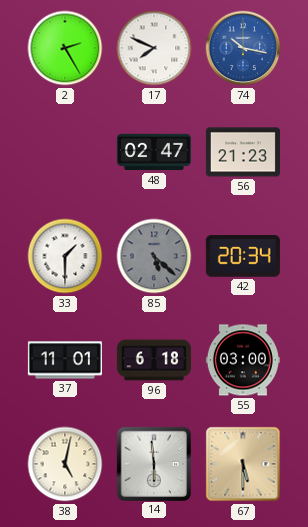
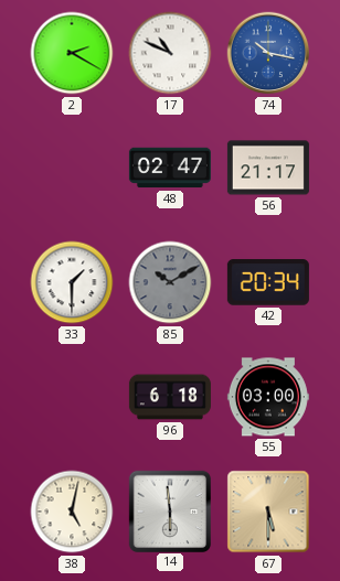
2: 2:25 -> 2:20
17: 7:49 -> 10:49
56: 21:23 -> 21:17
85: 5:22 -> 10:10
37: 11:01 -> none
